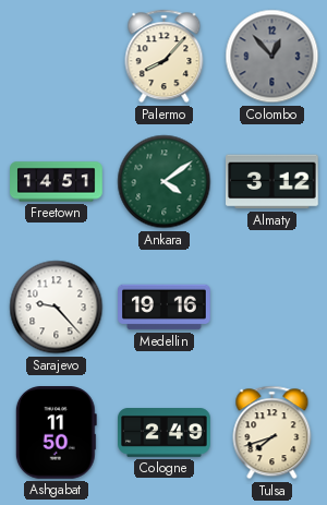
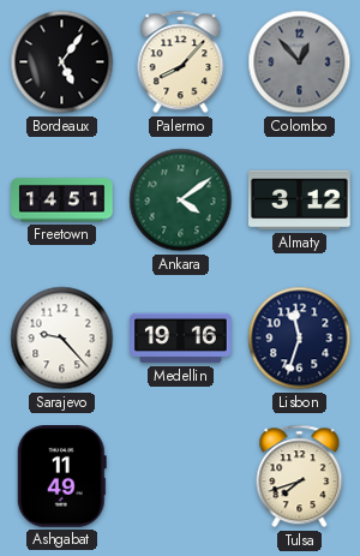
Bordeaux: none -> 5:06
Lisbon: none -> 11:33
Ashgabat: 11:50 -> 11:49
Cologne: 2:49 -> none
